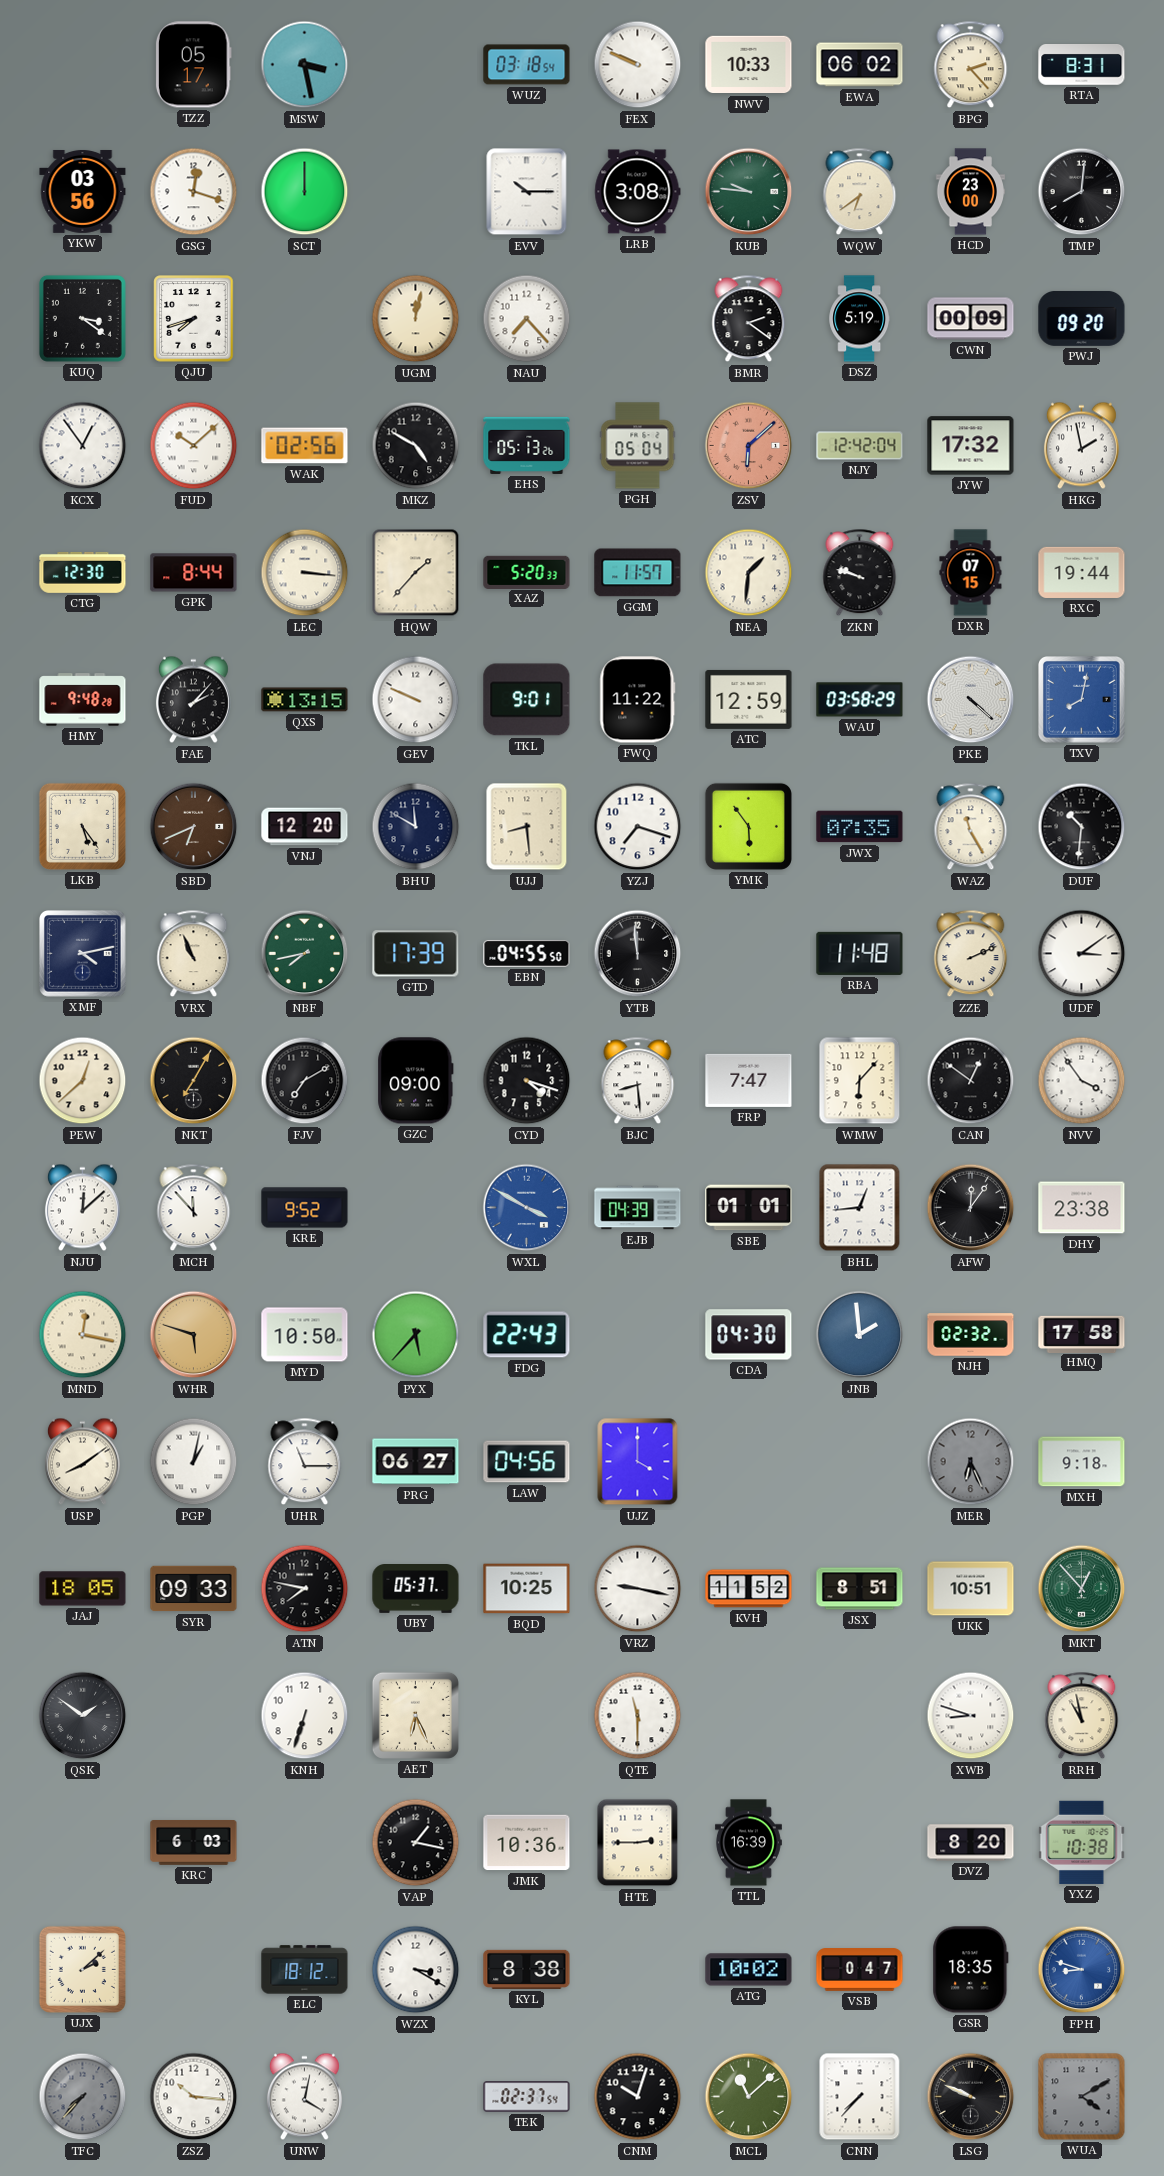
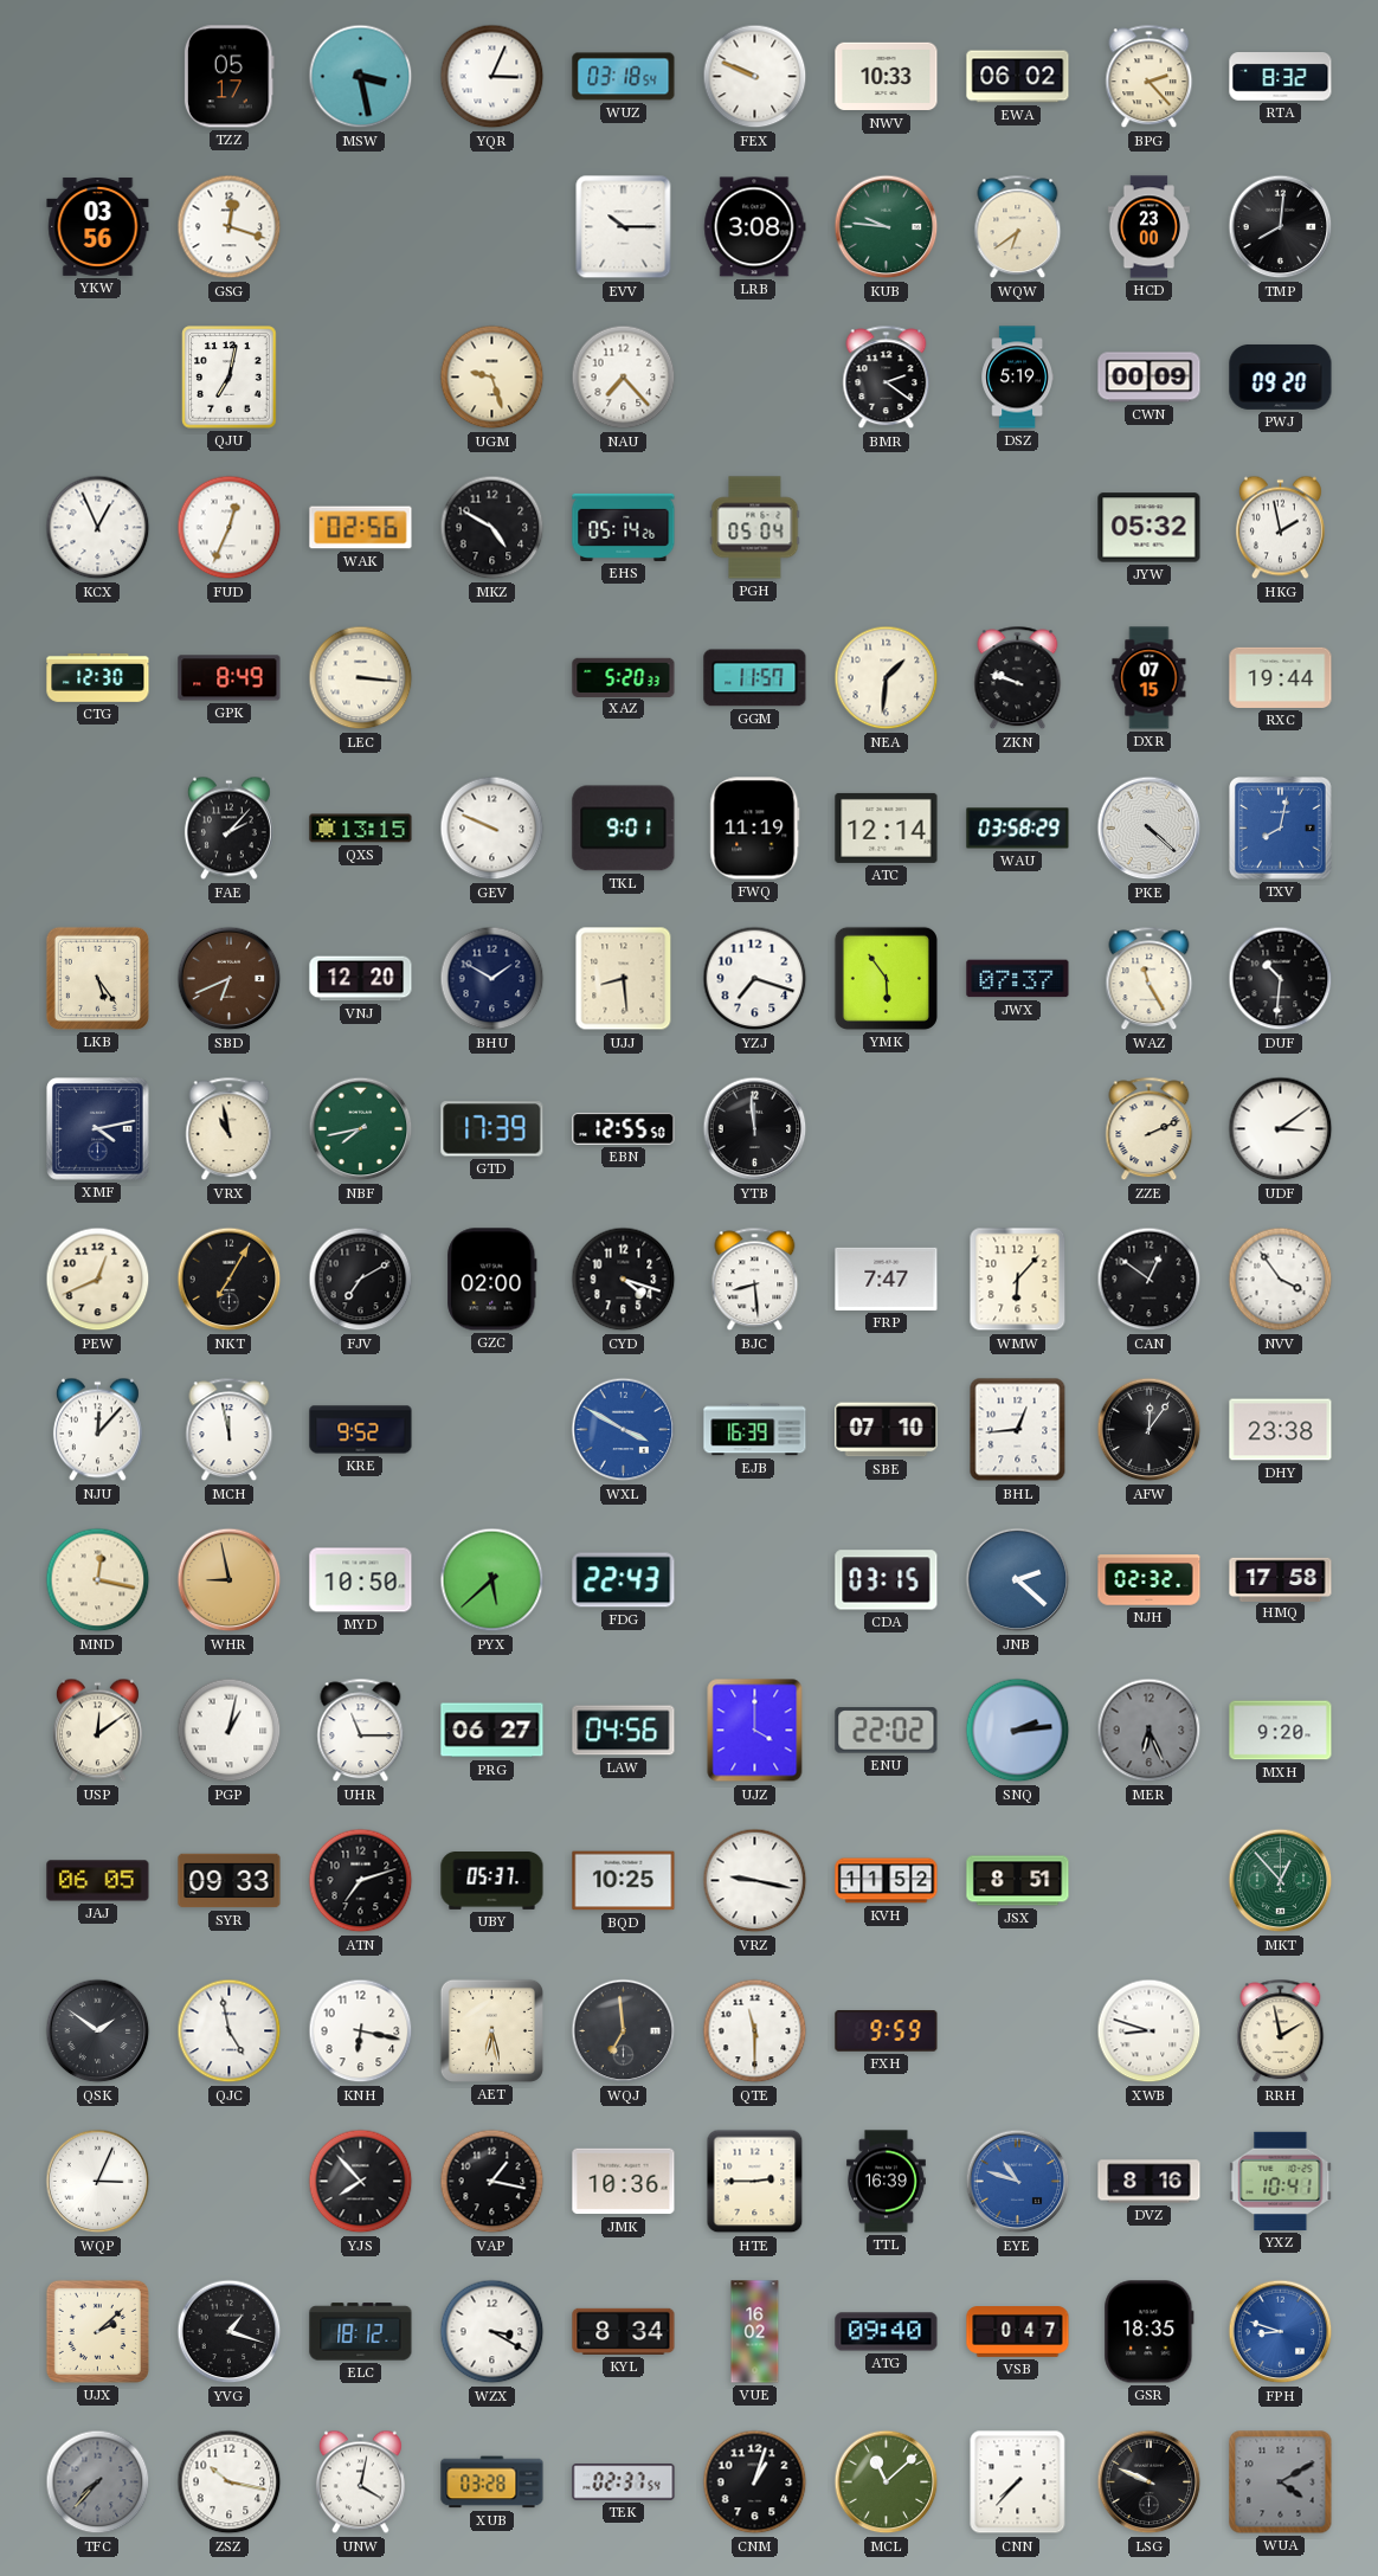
YQR: none -> 3:04
RTA: 8:31 -> 8:32
SCT: 12:00 -> none
KUQ: 3:21 -> none
QJU: 7:42 -> 7:02
UGM: 12:02 -> 9:27
KCX: 12:54 -> 12:56
FUD: 10:08 -> 12:34
EHS: 05:13 -> 05:14
ZSV: 6:08 -> none
NJY: 12:42 -> none
JYW: 17:32 -> 05:32
GPK: 8:44 -> 8:49
HQW: 1:37 -> none
HMY: 9:48 -> none
FWQ: 11:22 -> 11:19
ATC: 12:59 -> 12:14
BHU: 11:50 -> 1:50
JWX: 07:35 -> 07:37
VRX: 10:56 -> 10:58
EBN: 04:55 -> 12:55
RBA: 11:48 -> none
PEW: 12:38 -> 12:41
GZC: 09:00 -> 02:00
NJU: 12:08 -> 12:07
MCH: 11:53 -> 11:58
EJB: 04:39 -> 16:39
SBE: 01:01 -> 07:10
WHR: 5:48 -> 8:58
PYX: 5:37 -> 5:38
CDA: 04:30 -> 03:15
JNB: 1:59 -> 2:22
USP: 8:09 -> 12:09
ENU: none -> 22:02
SNQ: none -> 2:14
MXH: 9:18 -> 9:20
JAJ: 18:05 -> 06:05
ATN: 7:47 -> 7:12
UKK: 10:51 -> none
QJC: none -> 4:58
KNH: 6:33 -> 6:17
AET: 6:26 -> 6:28
WQJ: none -> 6:59
FXH: none -> 9:59
RRH: 10:58 -> 1:58
WQP: none -> 3:04
KRC: 6:03 -> none
YJS: none -> 7:53
EYE: none -> 10:48
DVZ: 8:20 -> 8:16
YXZ: 10:38 -> 10:41
YVG: none -> 1:18
KYL: 8:38 -> 8:34
VUE: none -> 16:02
ATG: 10:02 -> 09:40
ZSZ: 10:16 -> 10:17
XUB: none -> 03:28
CNM: 10:03 -> 1:03
